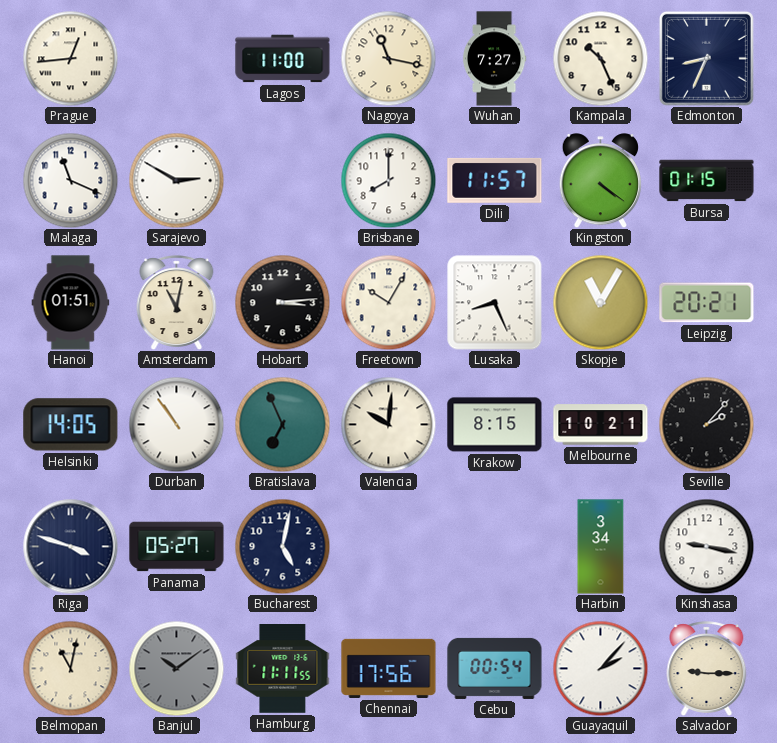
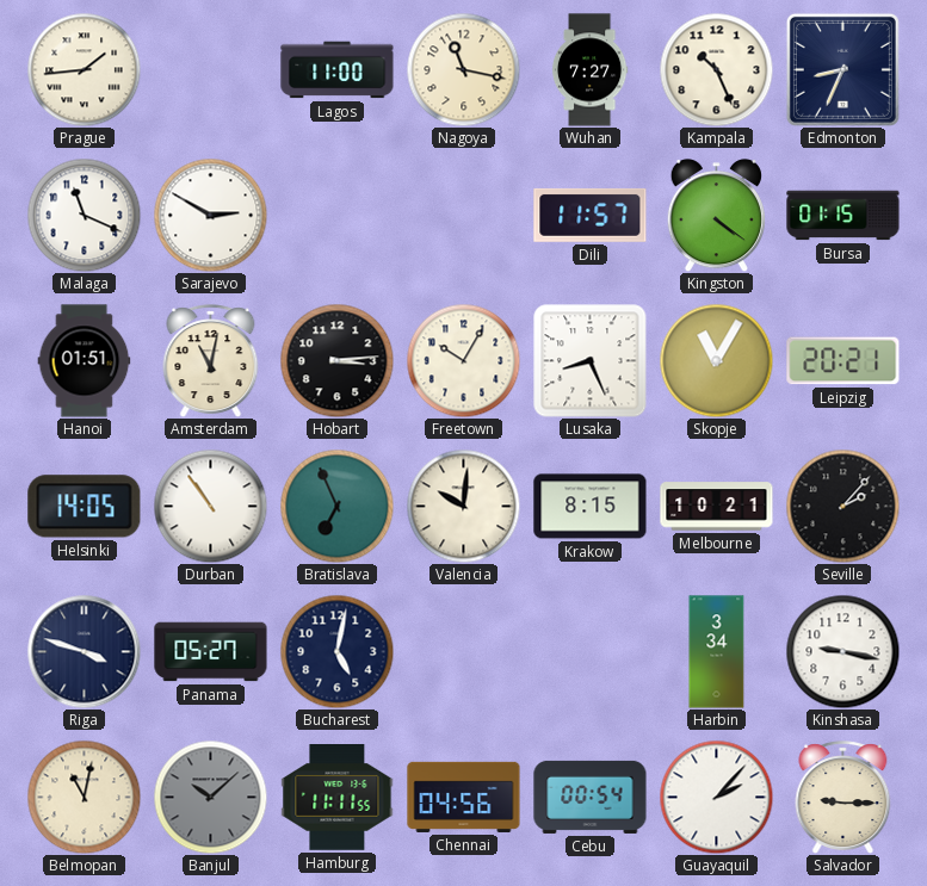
Prague: 12:44 -> 1:44
Brisbane: 8:00 -> none
Banjul: 10:09 -> 10:08
Chennai: 17:56 -> 04:56
